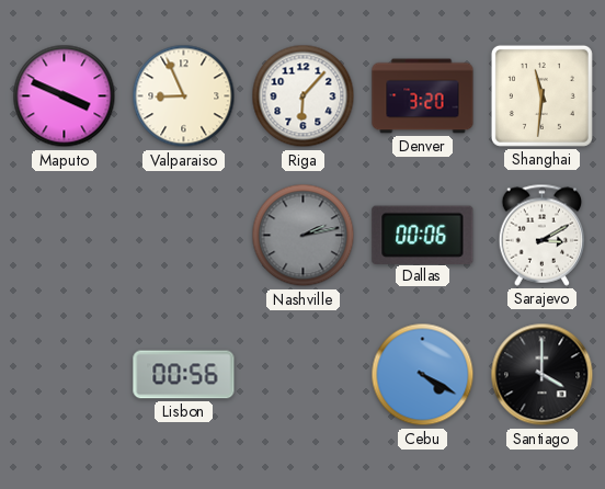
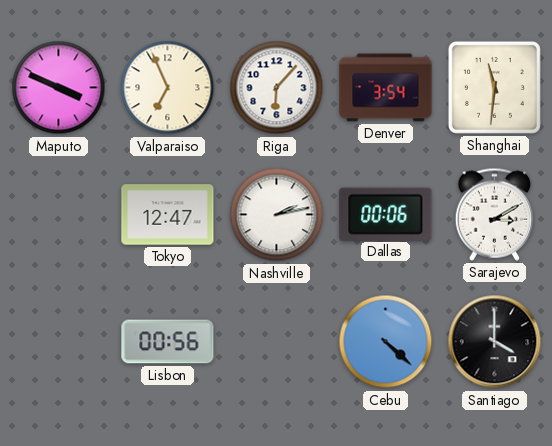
Valparaiso: 8:56 -> 6:56
Denver: 3:20 -> 3:54
Tokyo: none -> 12:47
Nashville dial: grey -> white
Cebu: 4:20 -> 4:22
